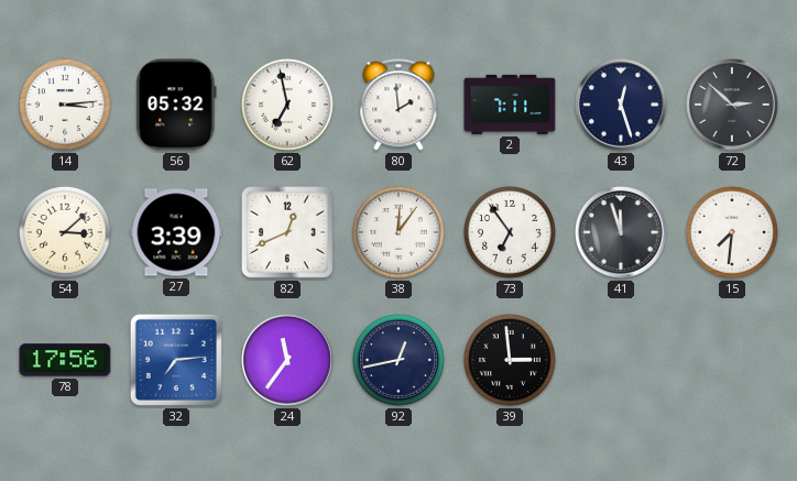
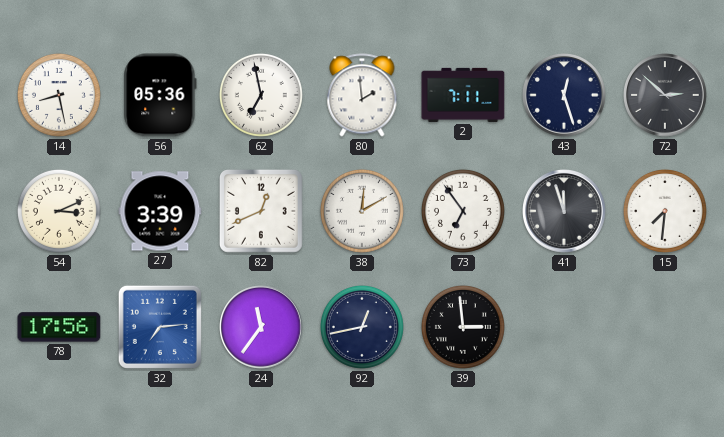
14: 3:14 -> 8:28
56: 05:32 -> 05:36
54: 3:08 -> 3:11
38: 12:06 -> 12:10
